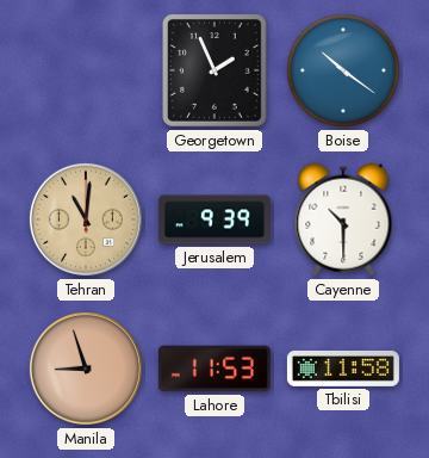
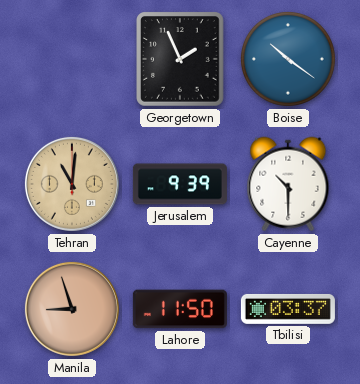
Lahore: 11:53 -> 11:50
Tbilisi: 11:58 -> 03:37
